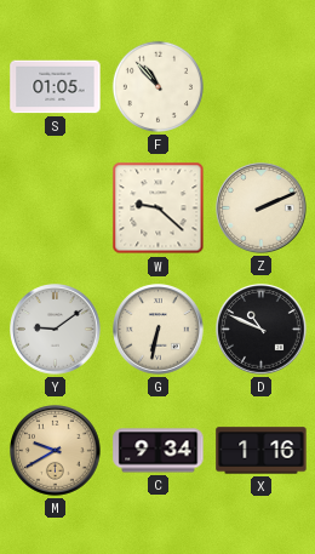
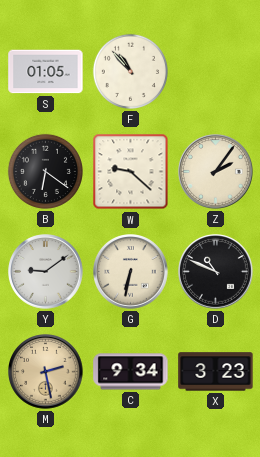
B: none -> 6:21
Z: 2:11 -> 2:06
M: 9:40 -> 2:28
X: 1:16 -> 3:23
